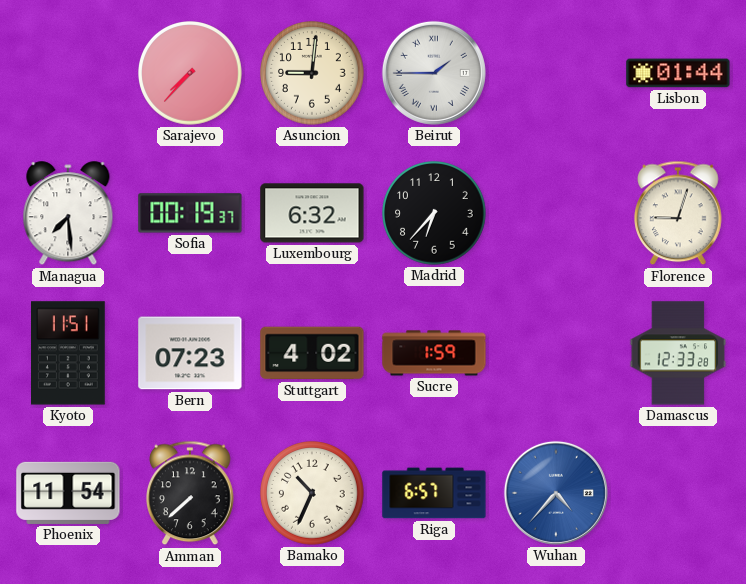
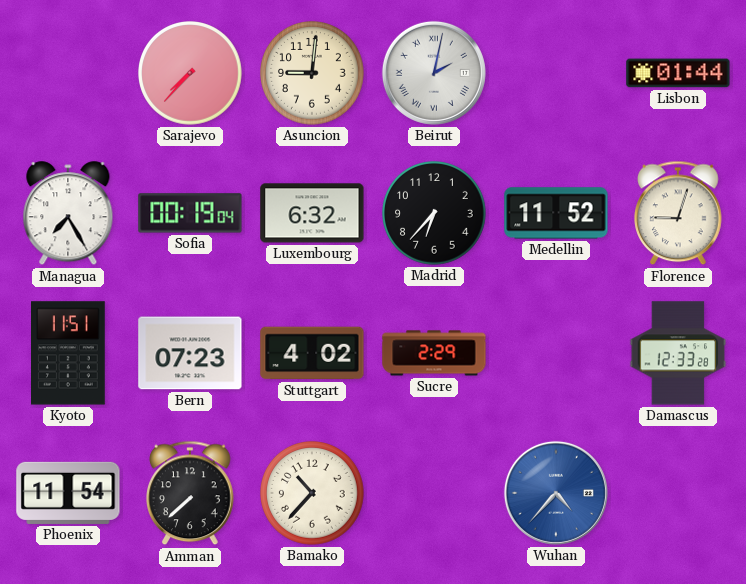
Beirut: 1:45 -> 2:02
Managua: 7:29 -> 7:25
Sofia: 00:19:37 -> 00:19:04
Medellin: none -> 11:52
Sucre: 1:59 -> 2:29
Bamako: 10:34 -> 10:37
Riga: 6:57 -> none
